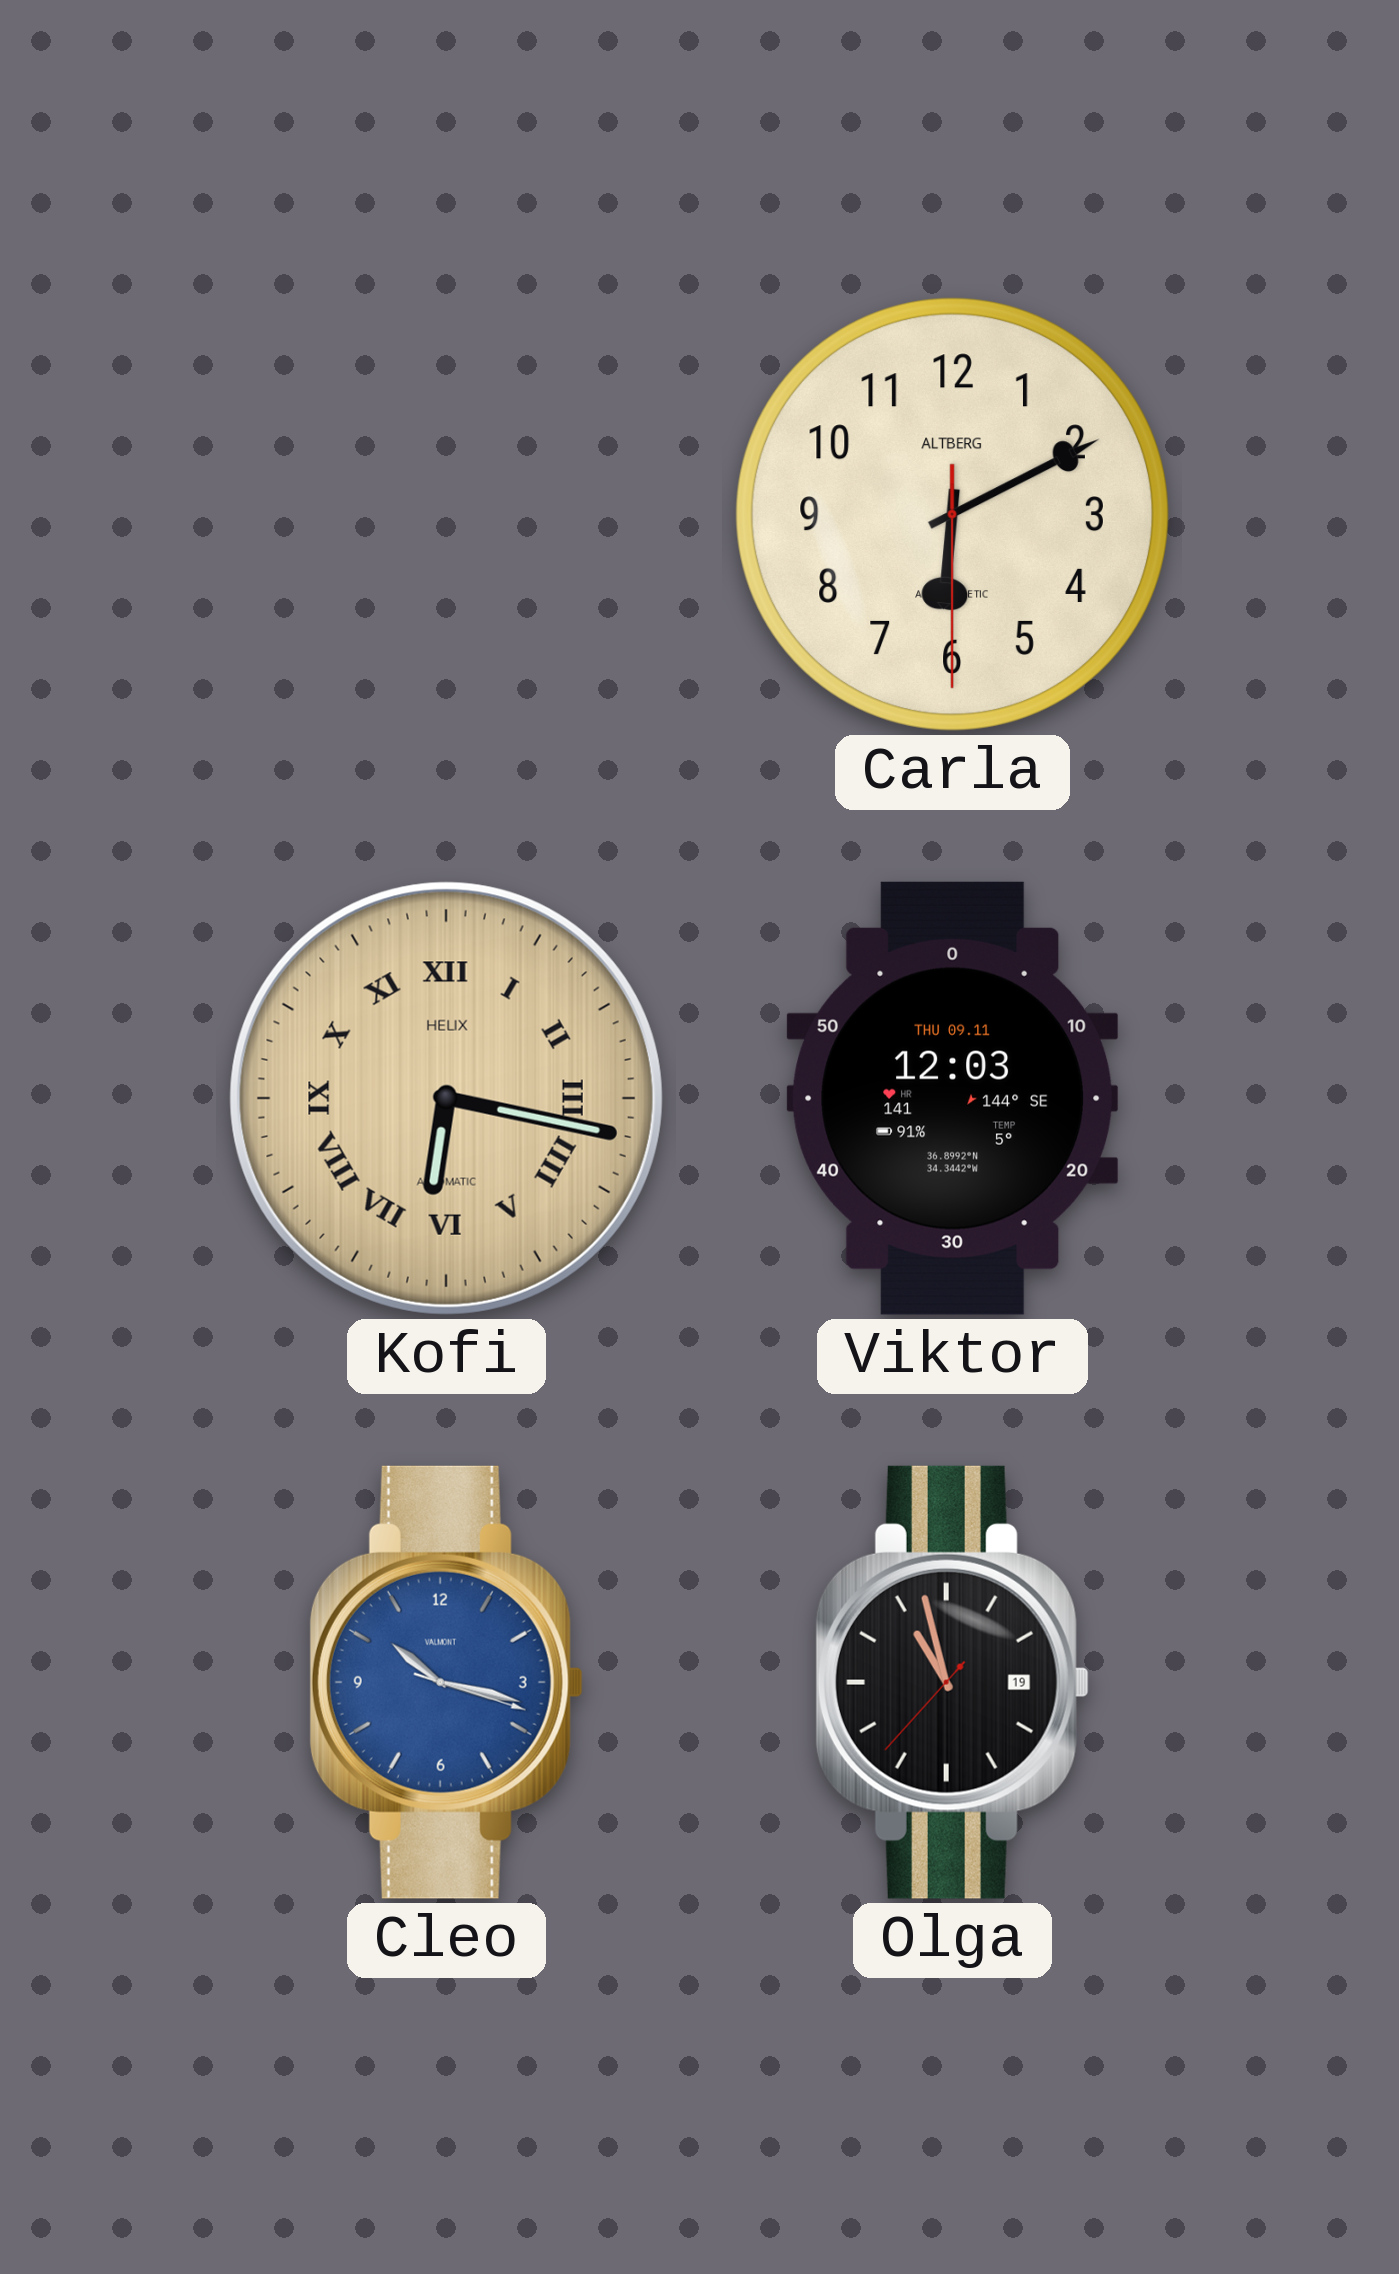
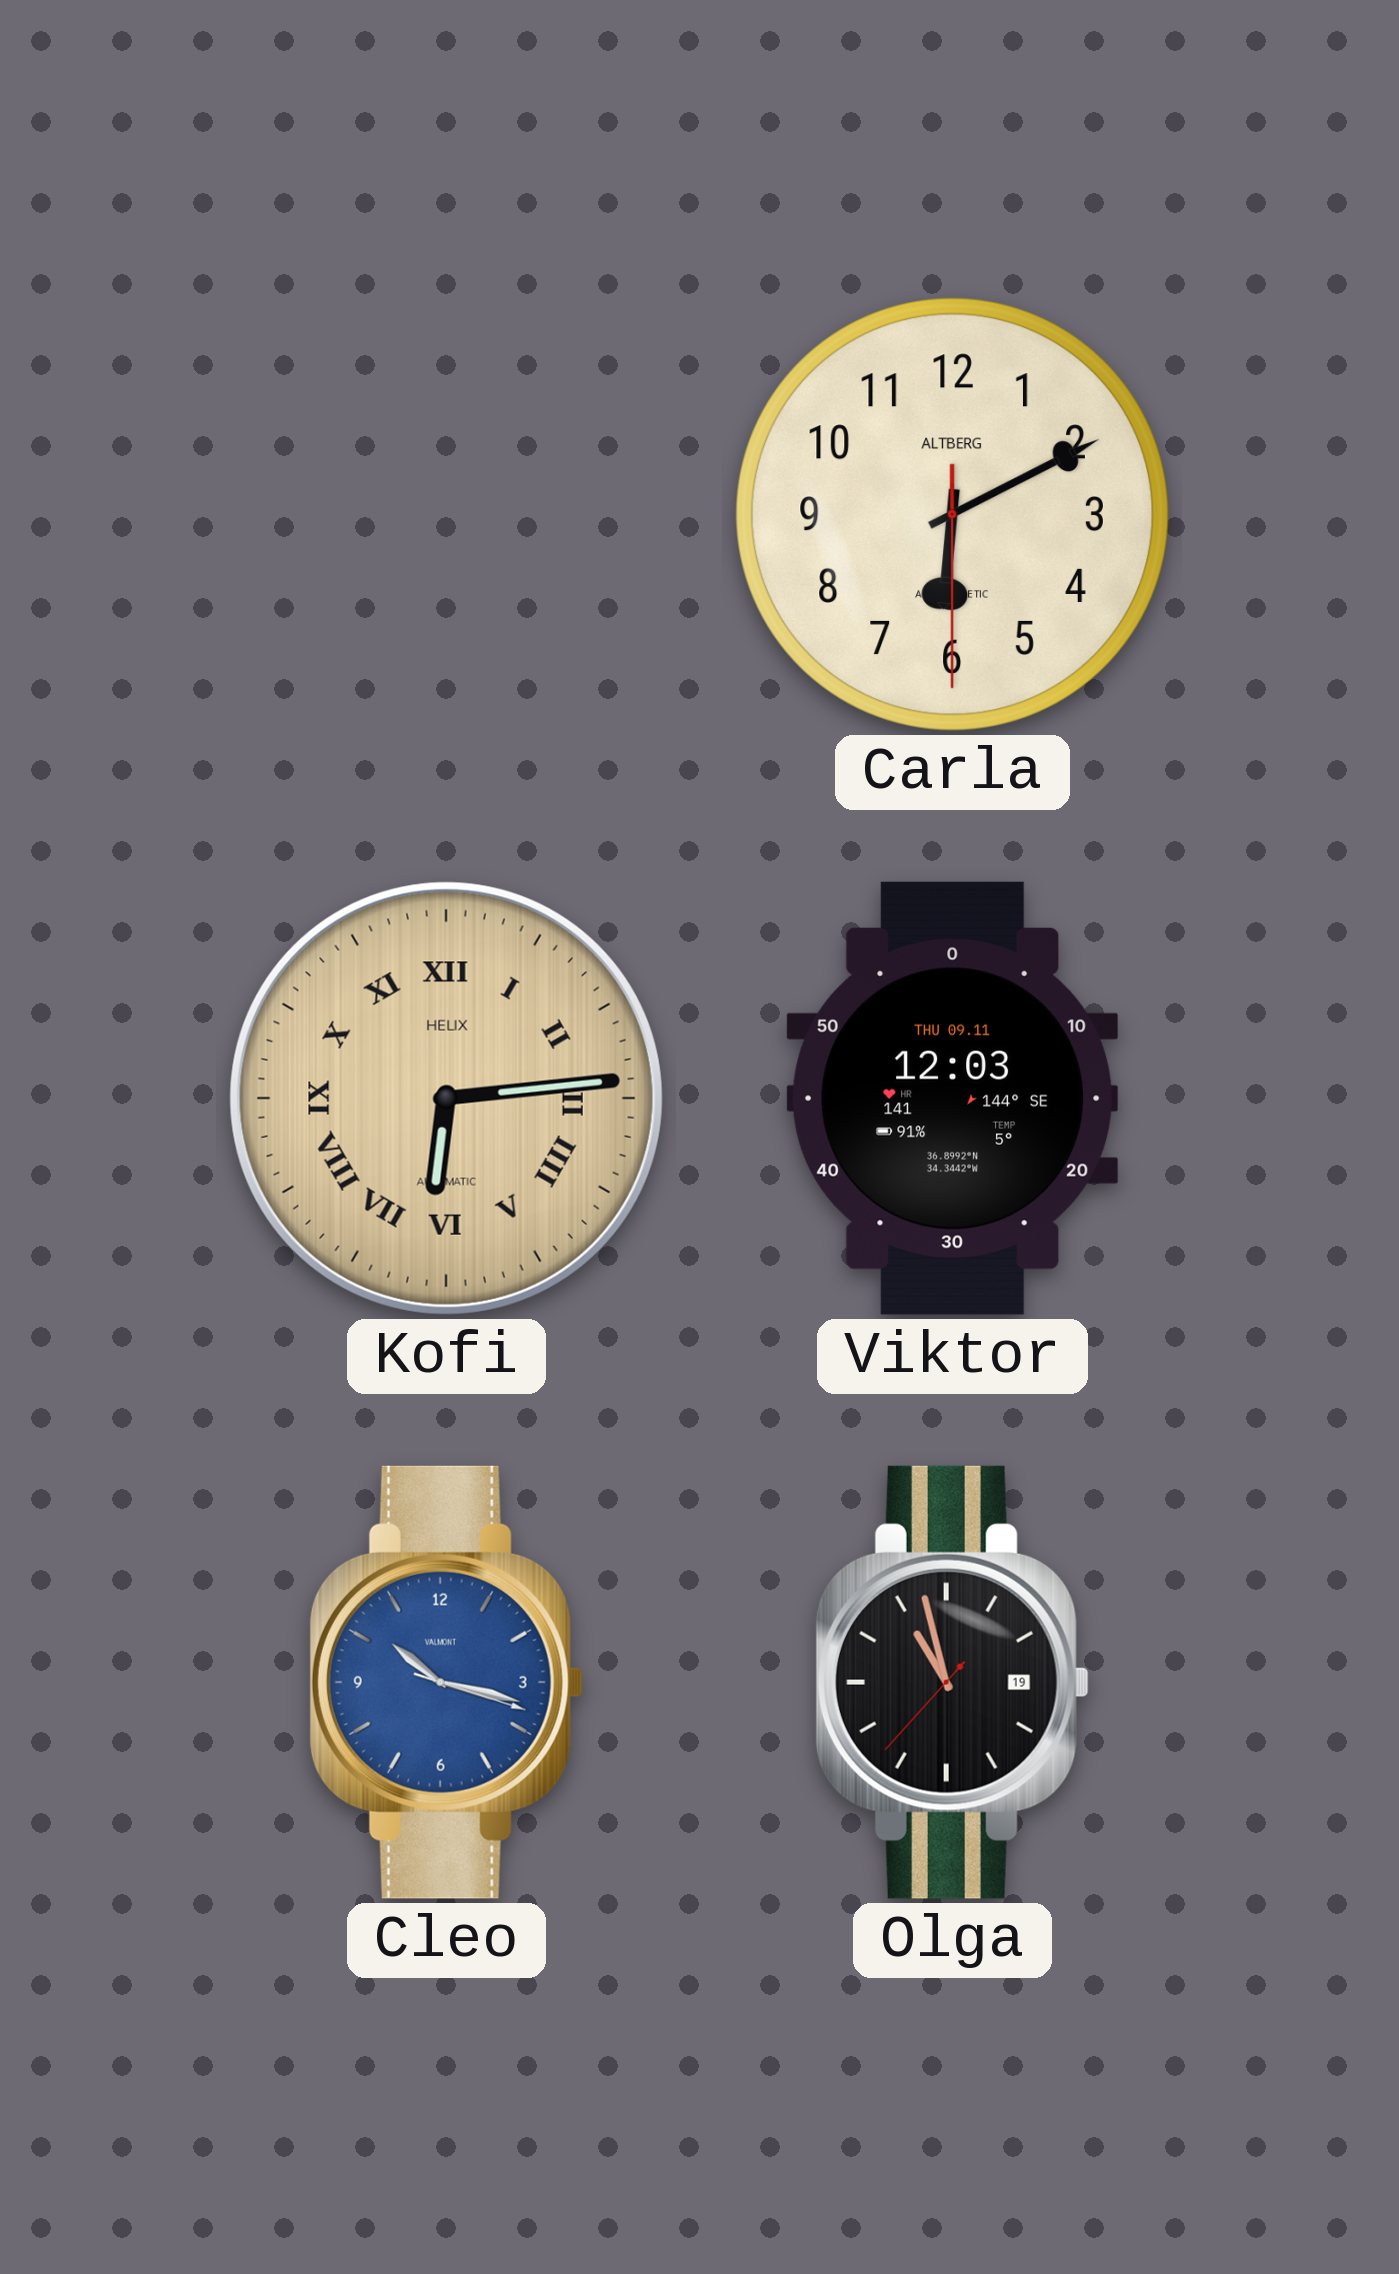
Kofi: 6:17 -> 6:14
